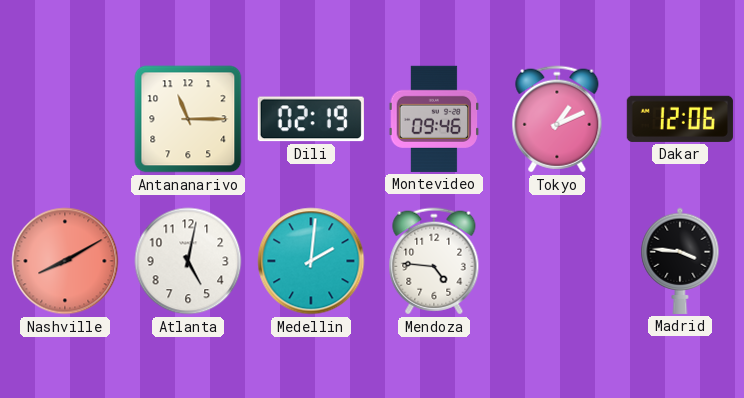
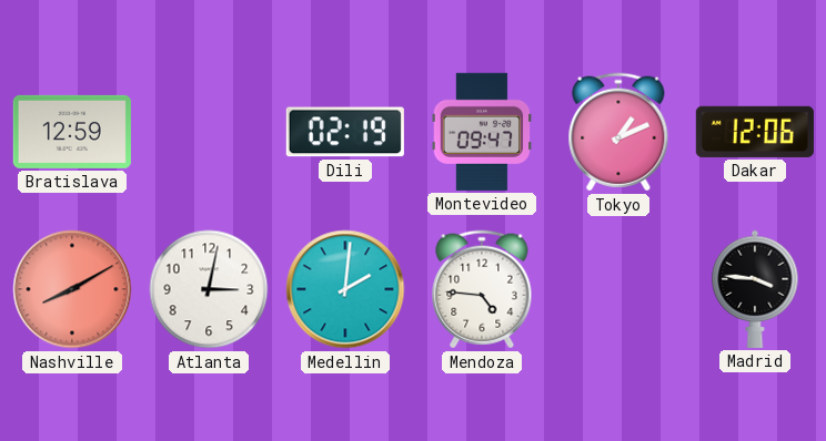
Bratislava: none -> 12:59
Antananarivo: 11:15 -> none
Montevideo: 09:46 -> 09:47
Atlanta: 5:02 -> 3:02
